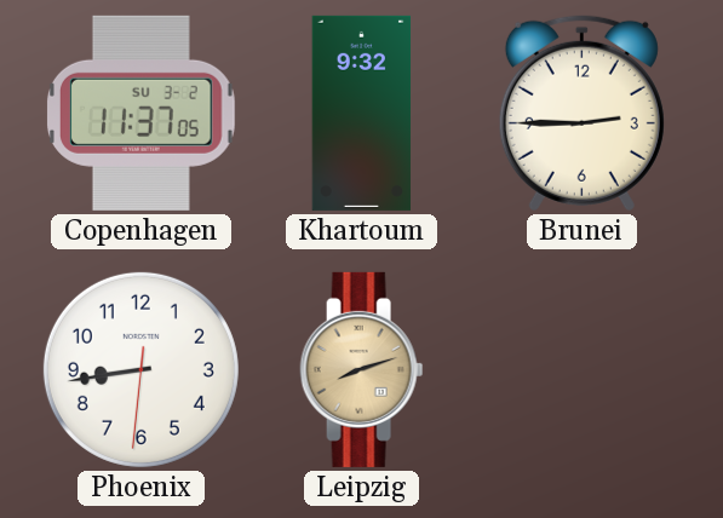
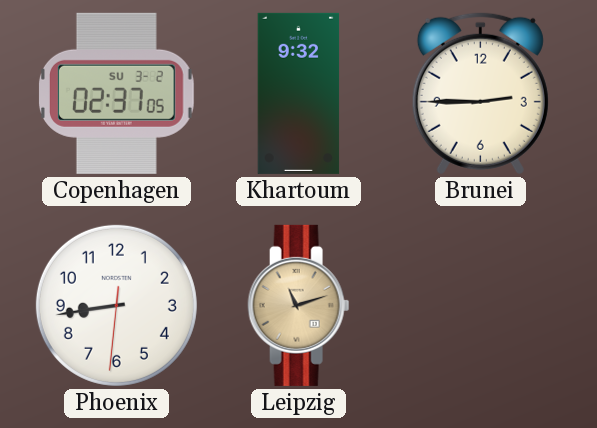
Copenhagen: 11:37 -> 02:37
Leipzig: 8:12 -> 11:12
